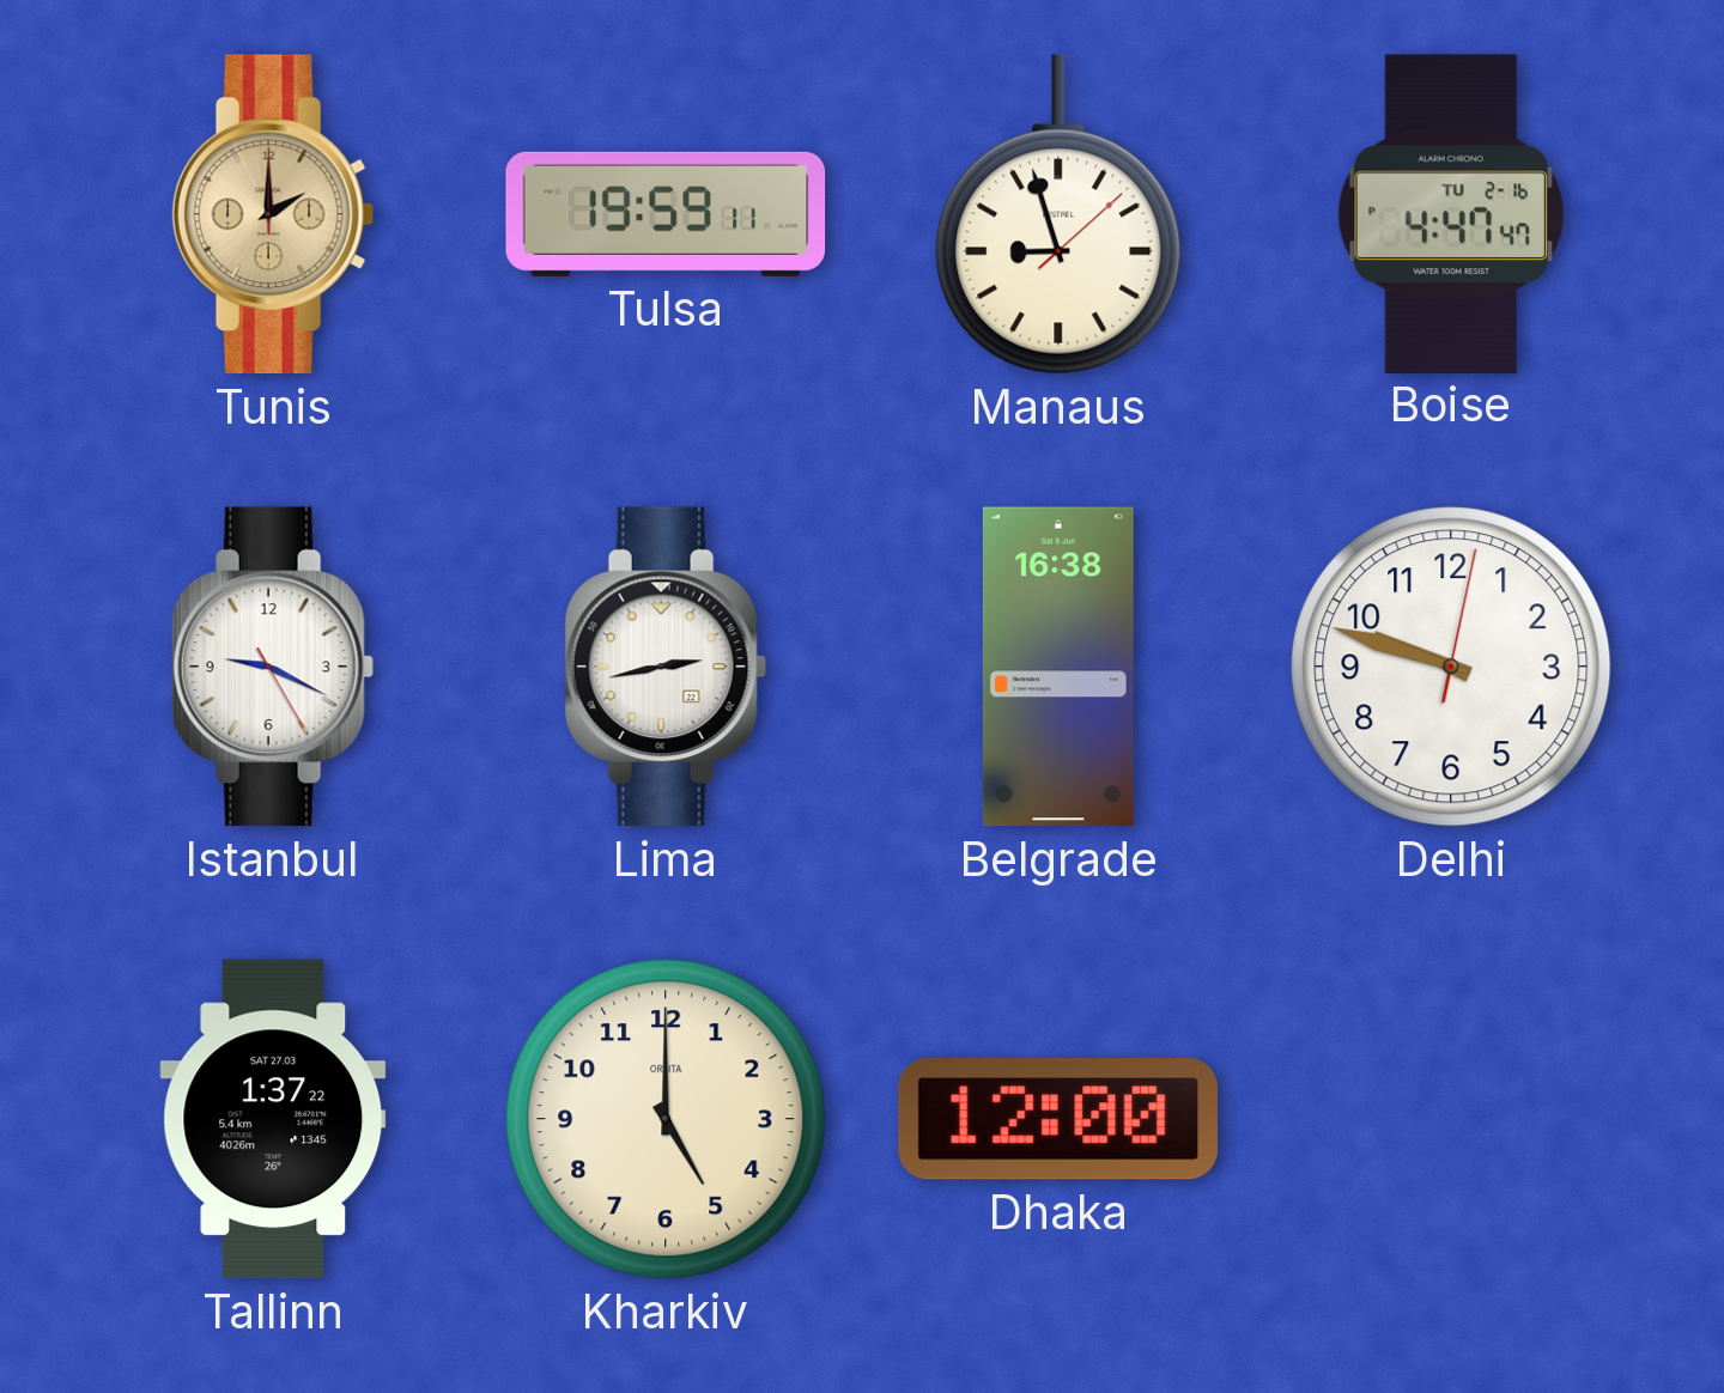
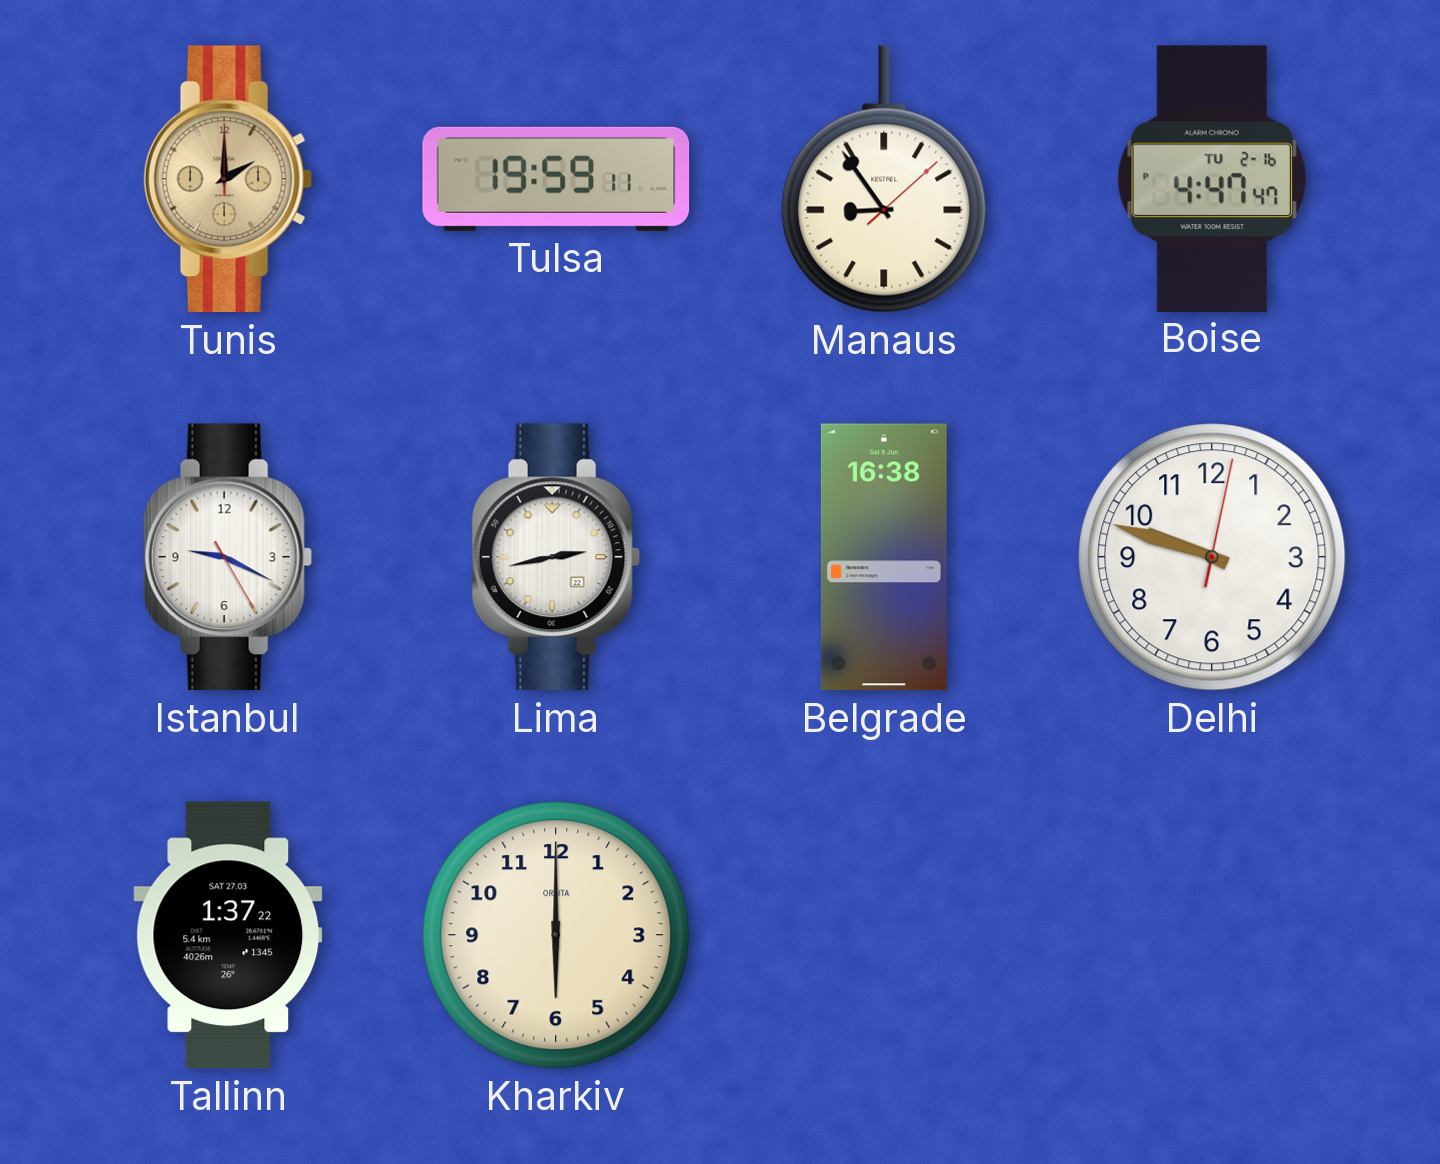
Manaus: 8:57 -> 8:54
Kharkiv: 5:00 -> 6:00
Dhaka: 12:00 -> none
